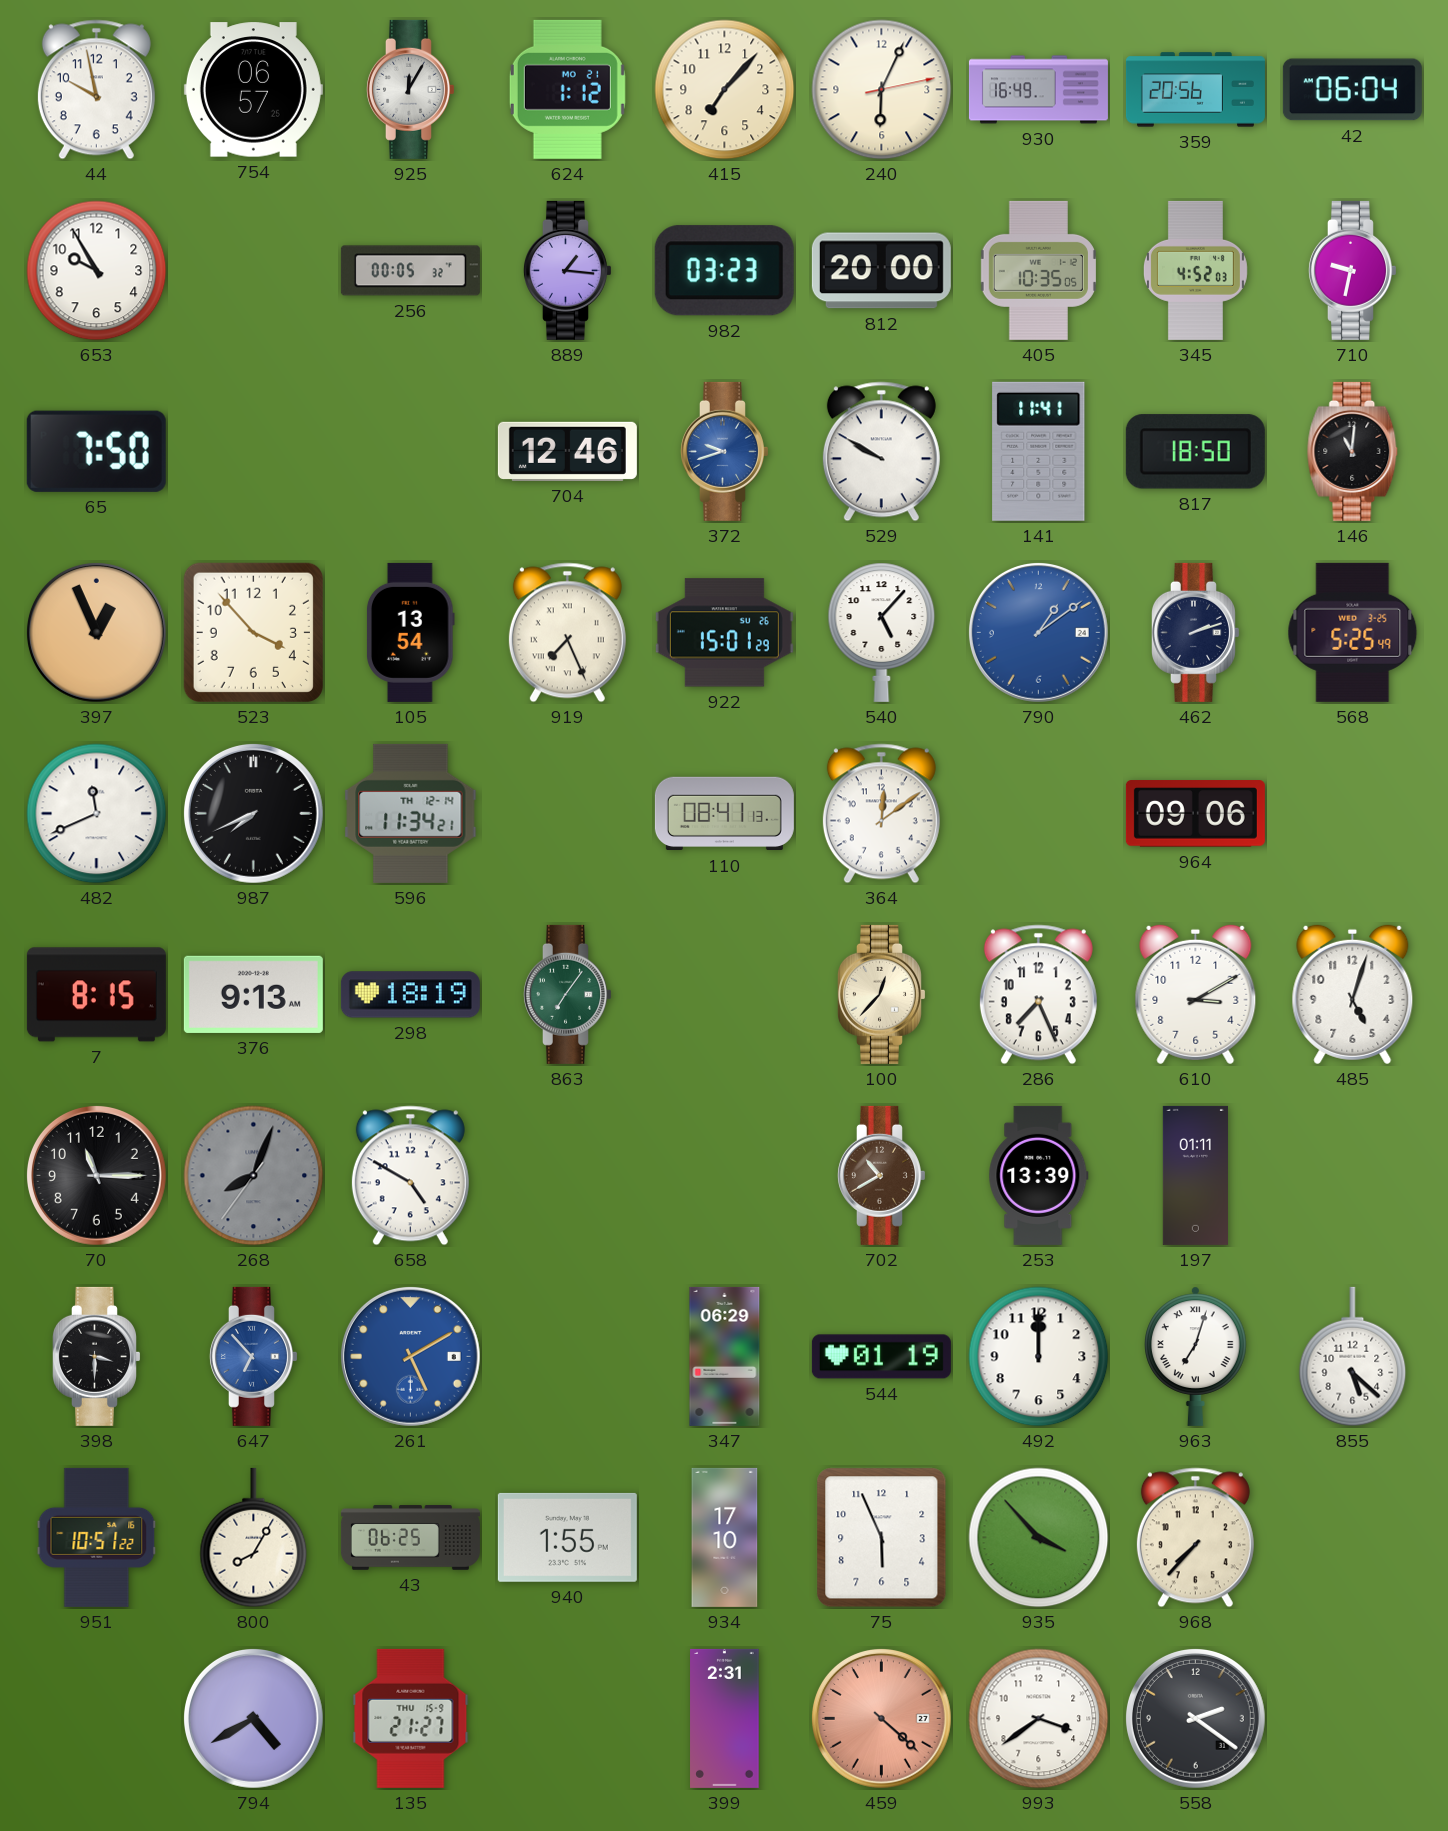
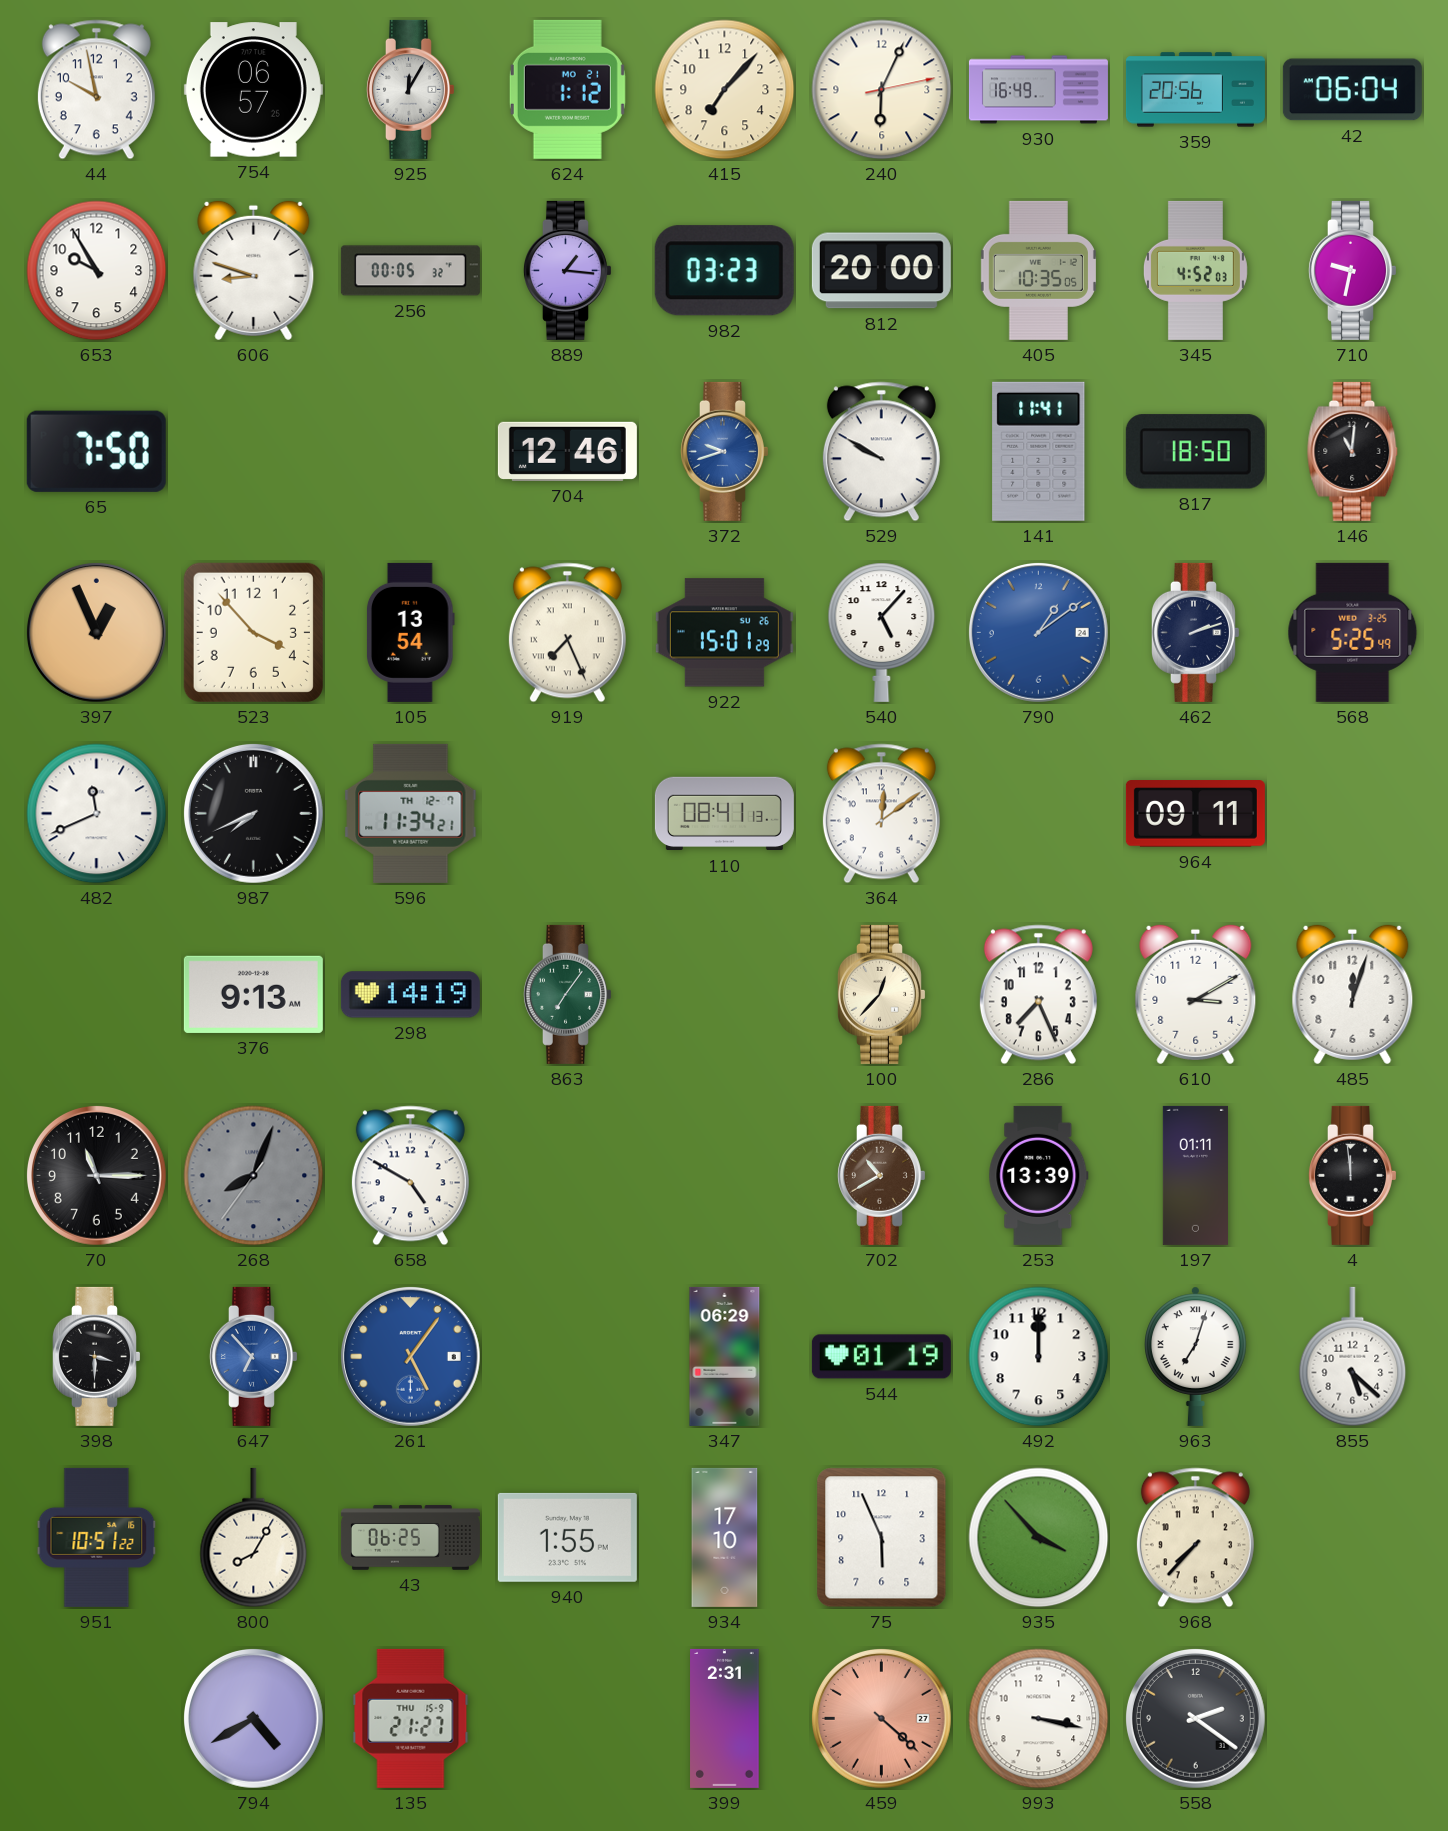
606: none -> 8:48
596 date: TH 12-14 -> TH 12-7
964: 09:06 -> 09:11
7: 8:15 -> none
298: 18:19 -> 14:19
485: 5:03 -> 12:03
4: none -> 11:59
261: 5:10 -> 5:06
993: 3:39 -> 3:17
